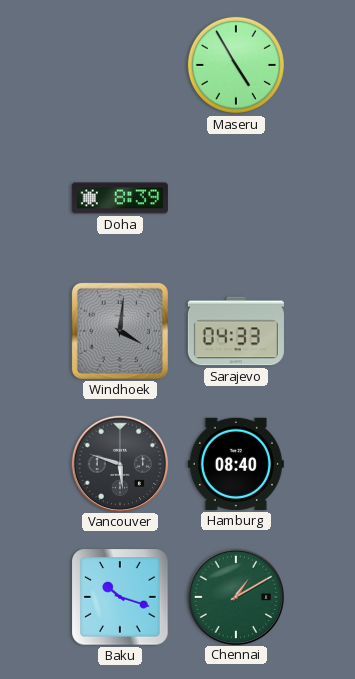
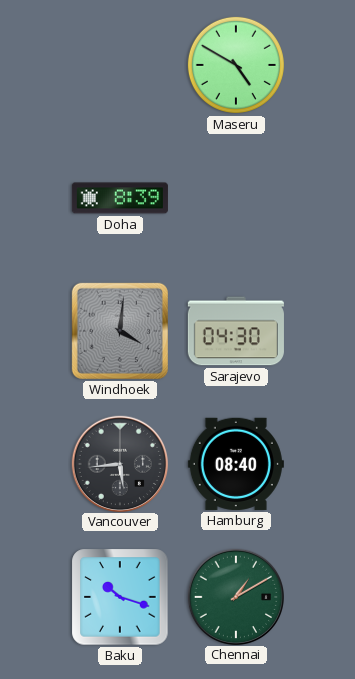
Maseru: 4:55 -> 4:50
Sarajevo: 04:33 -> 04:30
Vancouver: 5:48 -> 5:44
